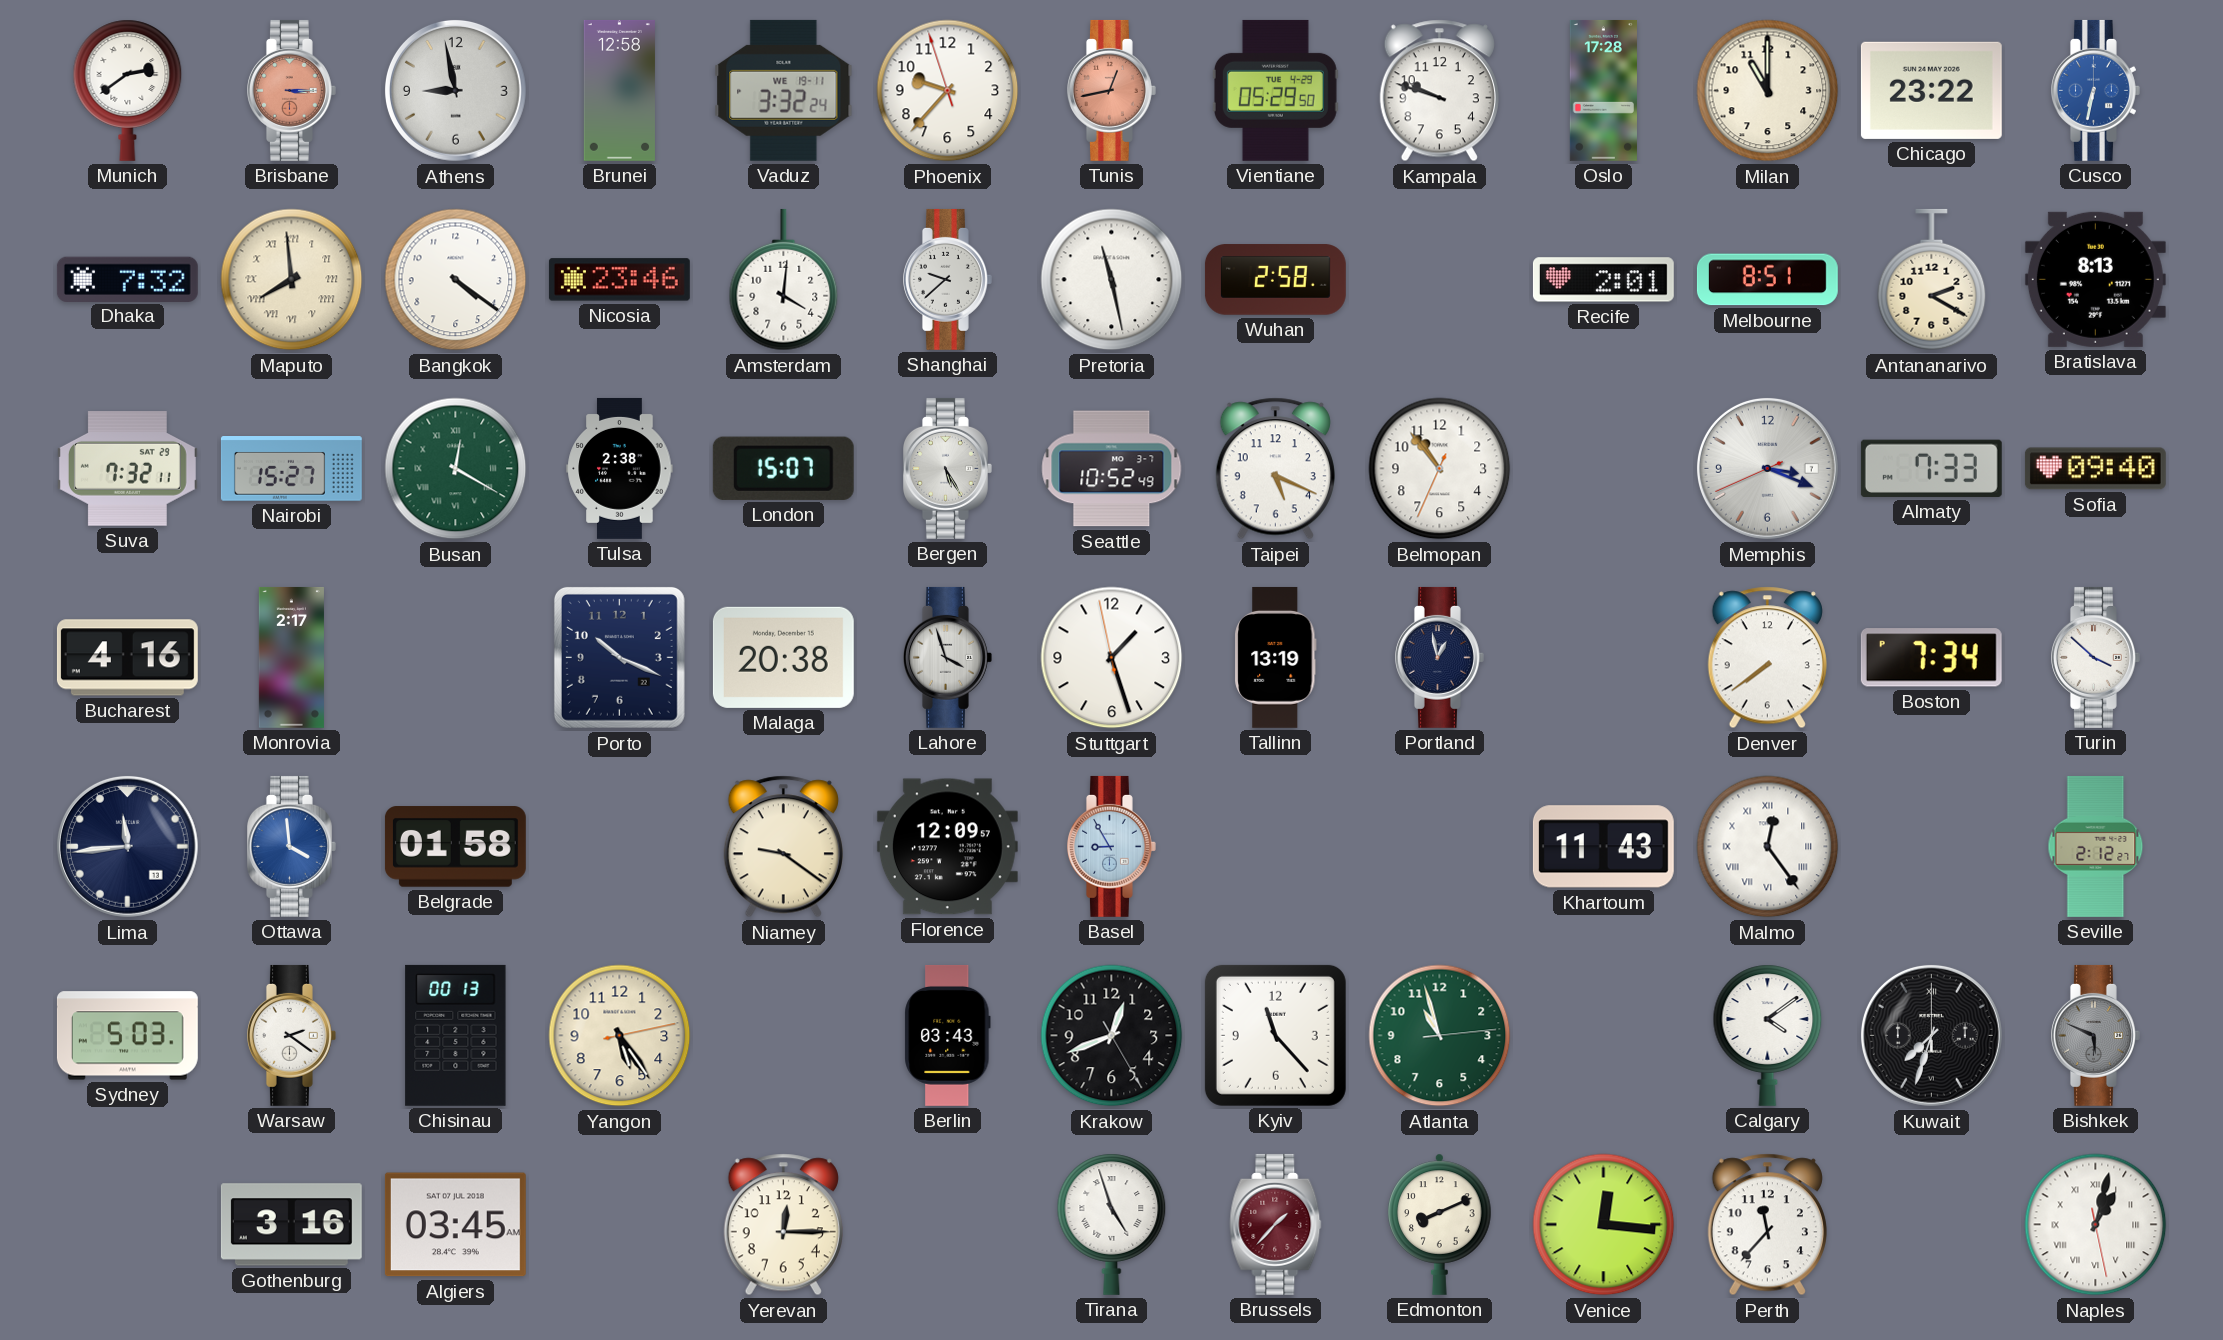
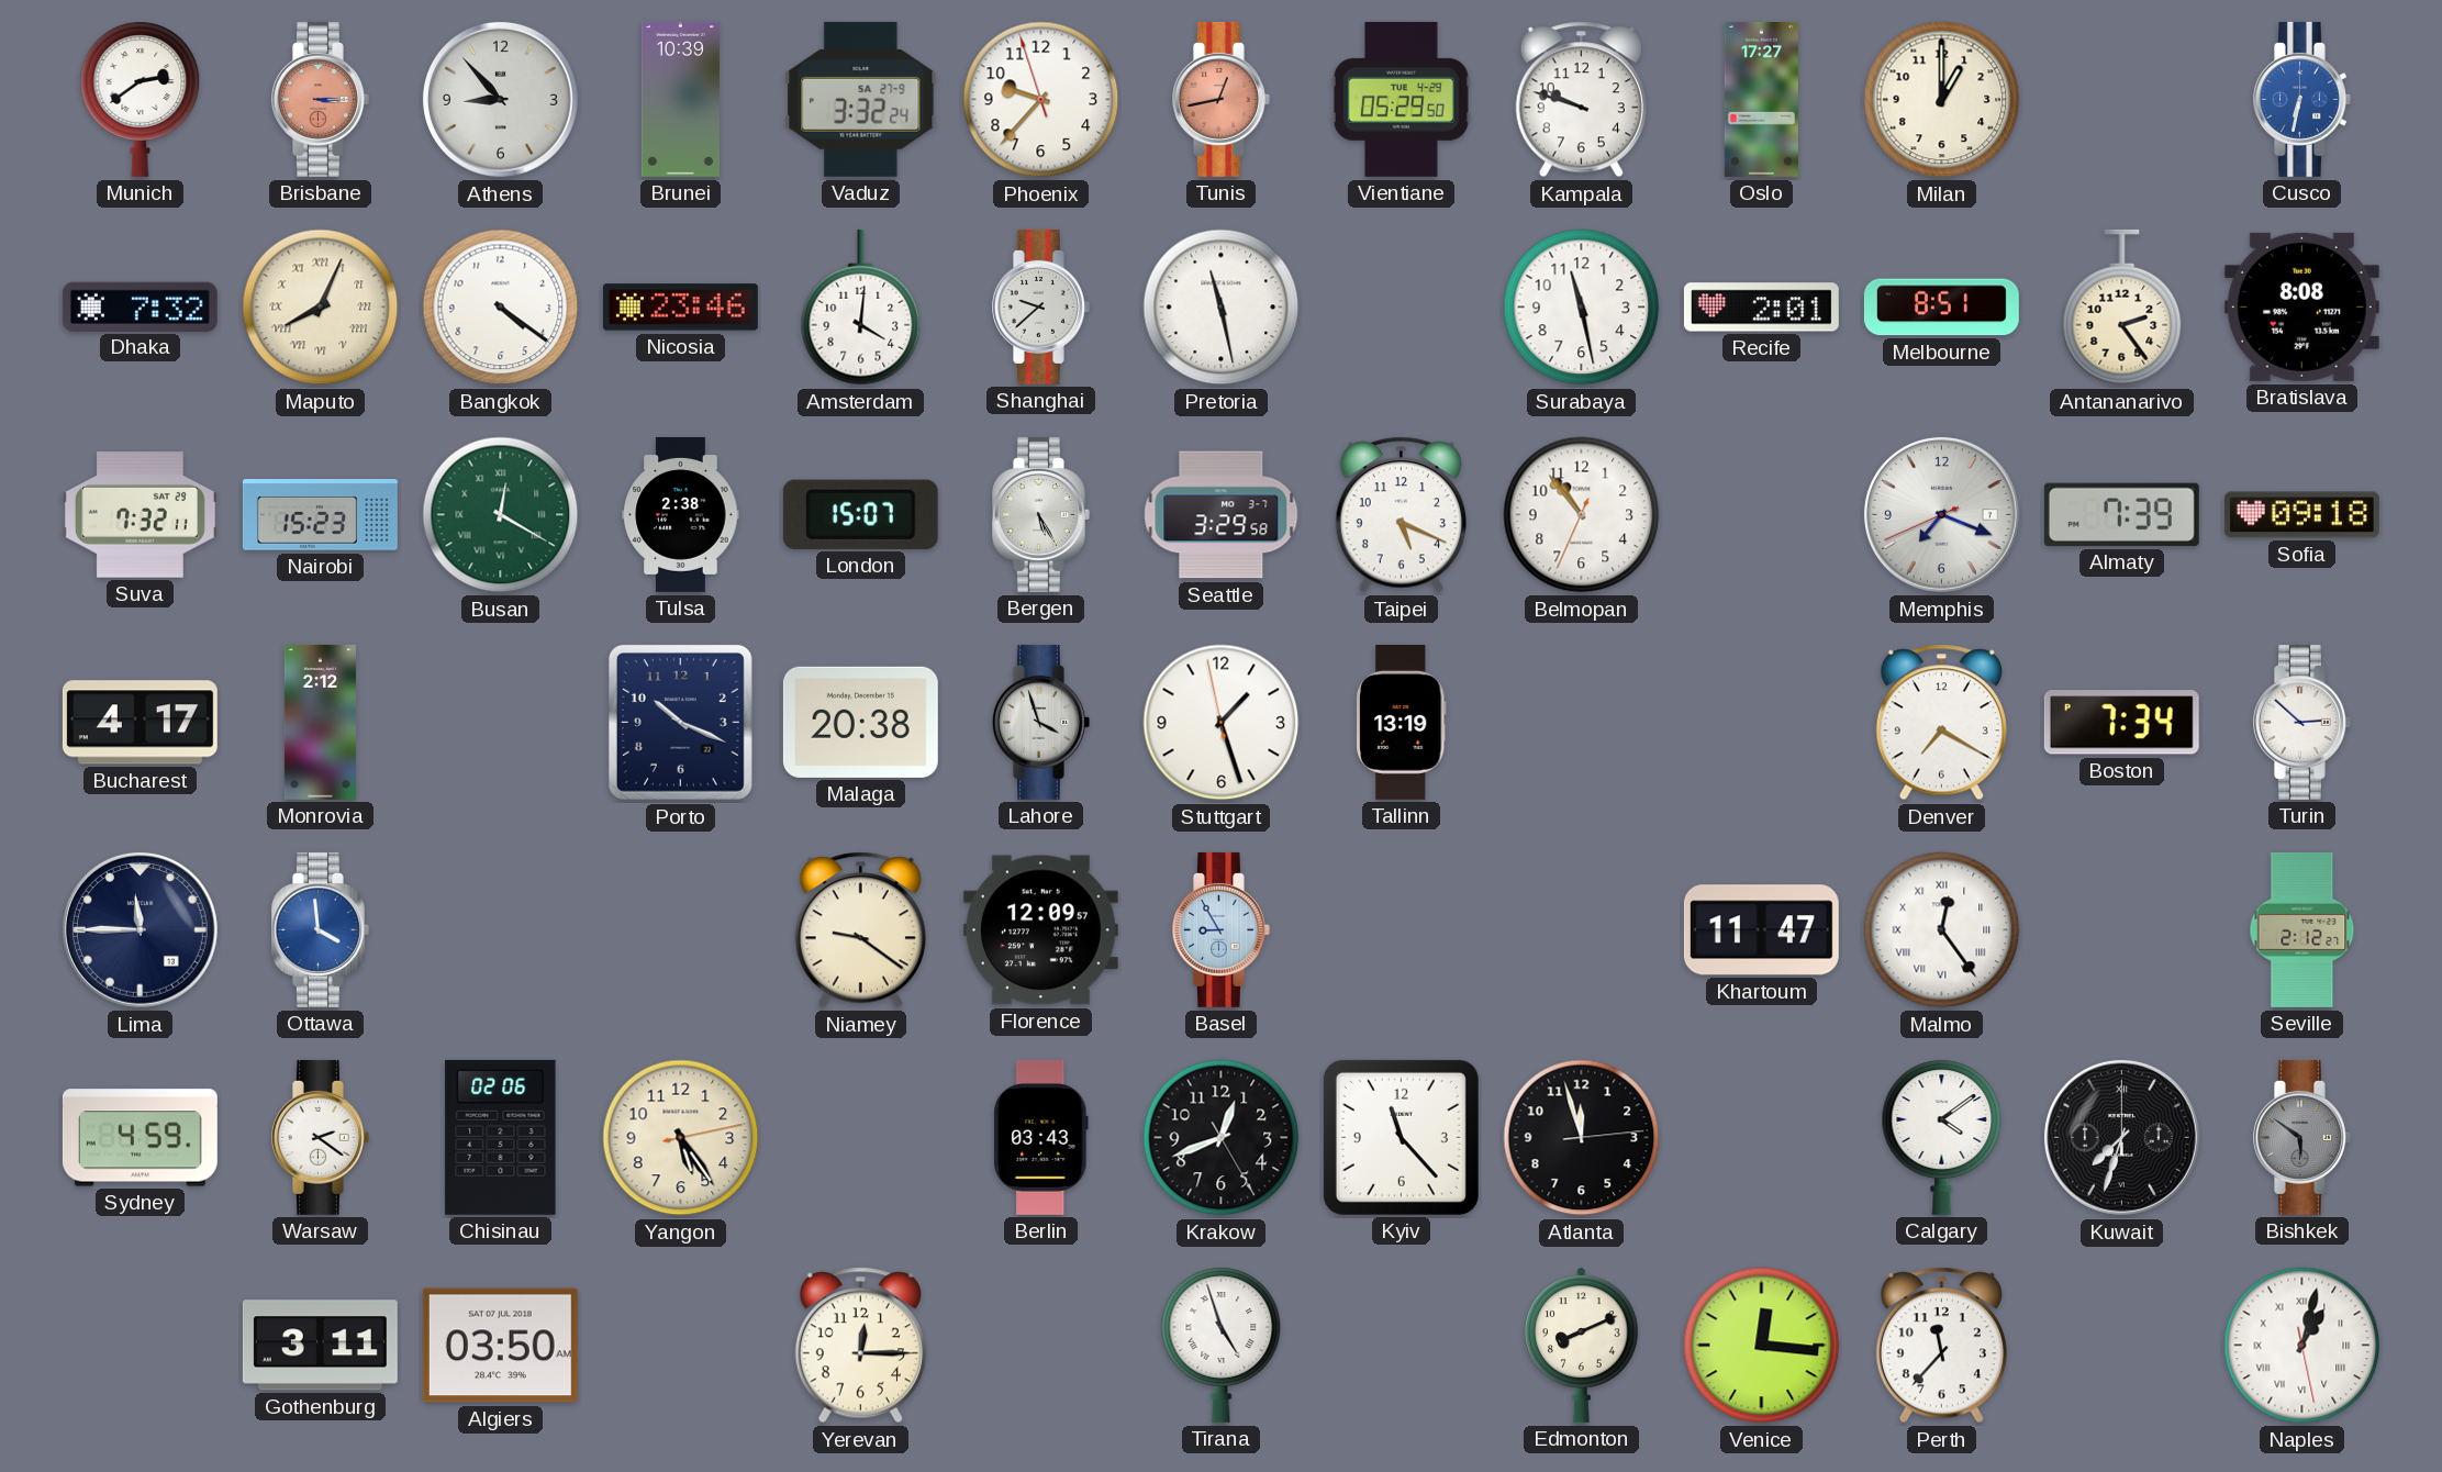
Athens: 8:58 -> 8:53
Brunei: 12:58 -> 10:39
Vaduz date: WE 19-11 -> SA 27-9
Oslo: 17:28 -> 17:27
Milan: 11:00 -> 1:00
Chicago: 23:22 -> none
Maputo: 7:59 -> 8:04
Wuhan: 2:58 -> none
Surabaya: none -> 11:28
Antananarivo: 2:20 -> 2:24
Bratislava: 8:13 -> 8:08
Nairobi: 15:27 -> 15:23
Seattle: 10:52 -> 3:29
Memphis: 3:18 -> 7:18
Almaty: 7:33 -> 7:39
Sofia: 09:40 -> 09:18
Bucharest: 4:16 -> 4:17
Monrovia: 2:17 -> 2:12
Portland: 12:58 -> none
Denver: 7:39 -> 7:20
Turin: 3:52 -> 2:52
Lima: 11:44 -> 11:45
Belgrade: 01:58 -> none
Khartoum: 11:43 -> 11:47
Sydney: 5:03 -> 4:59
Chisinau: 00:13 -> 02:06
Atlanta: 10:57 -> 11:57
Atlanta dial: green -> black
Bishkek: 5:49 -> 5:51
Gothenburg: 3:16 -> 3:11
Algiers: 03:45 -> 03:50
Brussels: 1:37 -> none
